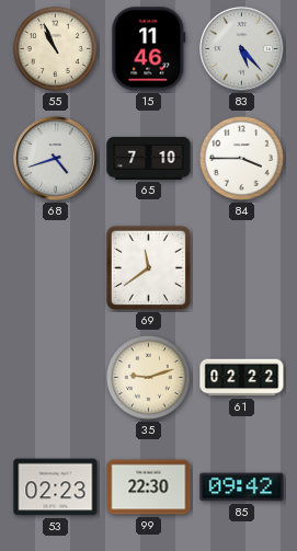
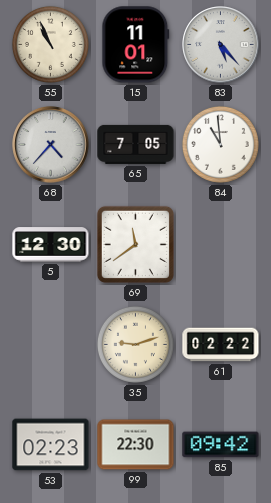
15: 11:46 -> 11:01
68: 4:42 -> 4:37
65: 7:10 -> 7:05
84: 3:45 -> 10:59
5: none -> 12:30
